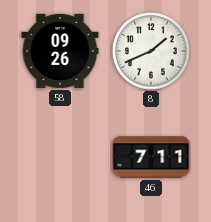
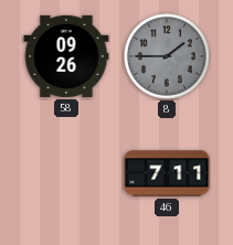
8: 1:41 -> 1:45
8 dial: white -> grey
